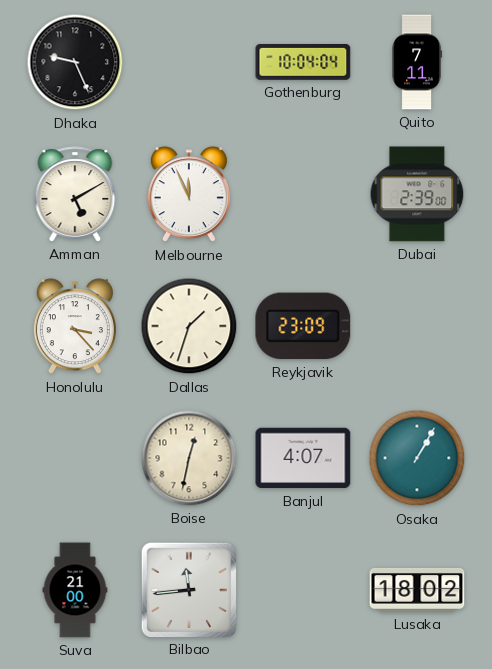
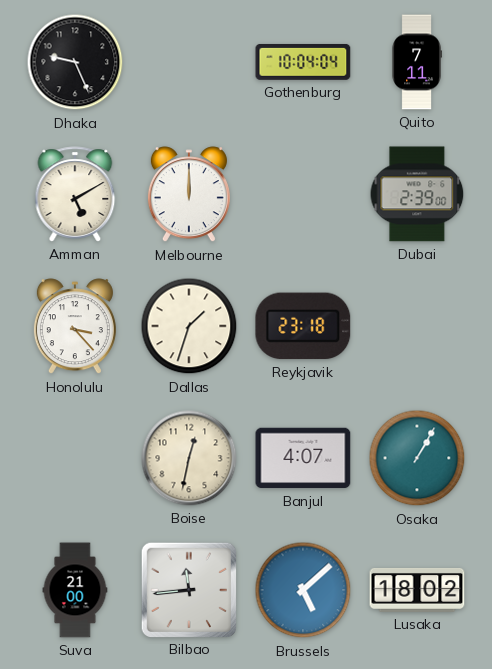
Melbourne: 11:56 -> 12:00
Reykjavik: 23:09 -> 23:18
Brussels: none -> 5:08
